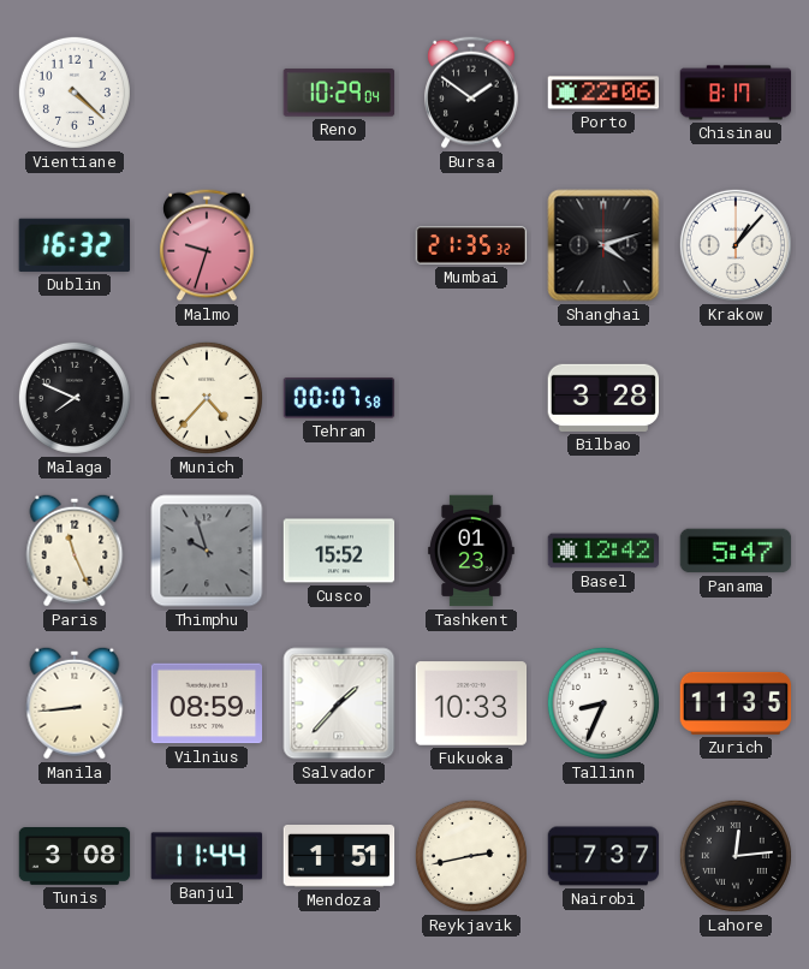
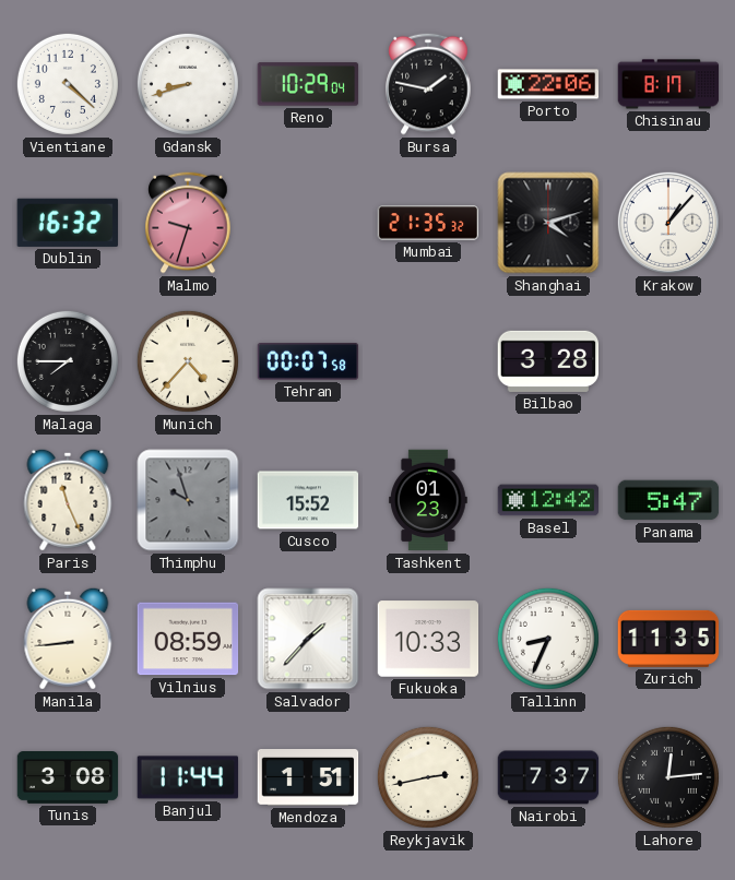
Gdansk: none -> 8:42
Bursa: 1:51 -> 1:47
Malaga: 7:49 -> 7:45
